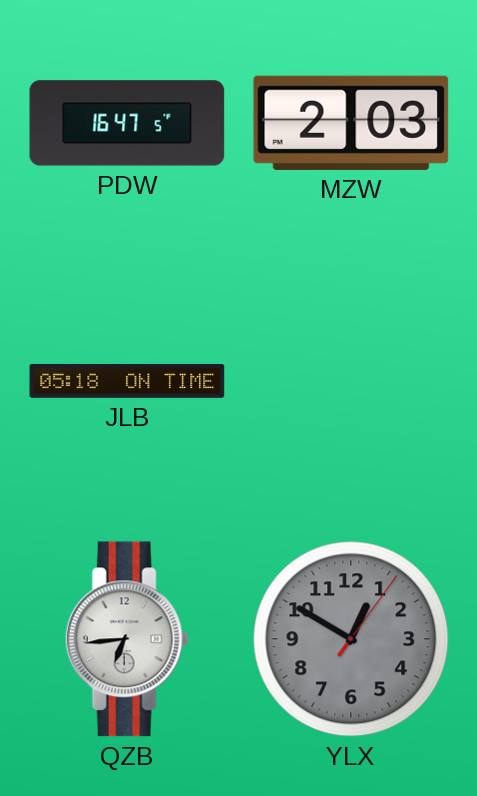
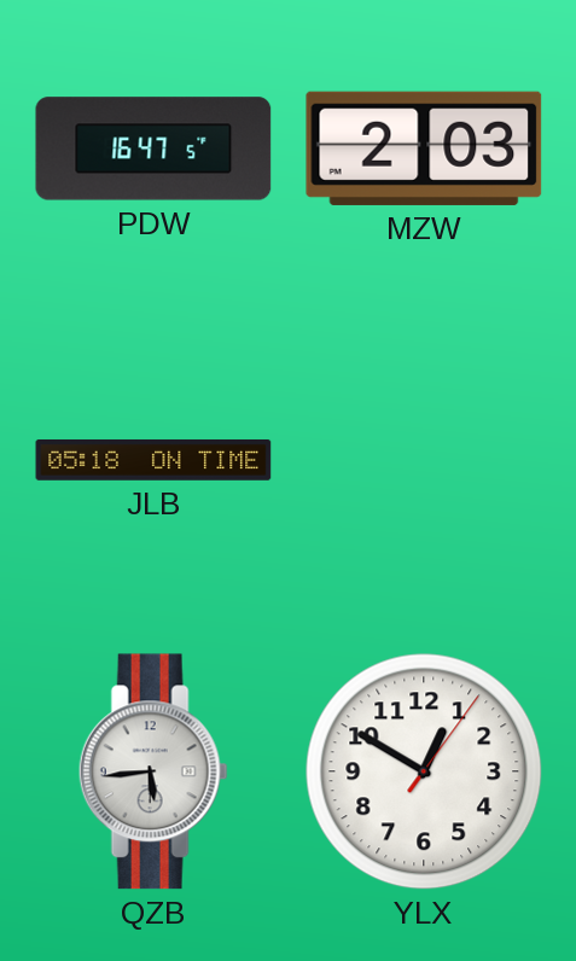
QZB: 6:44 -> 5:44
YLX dial: grey -> white
